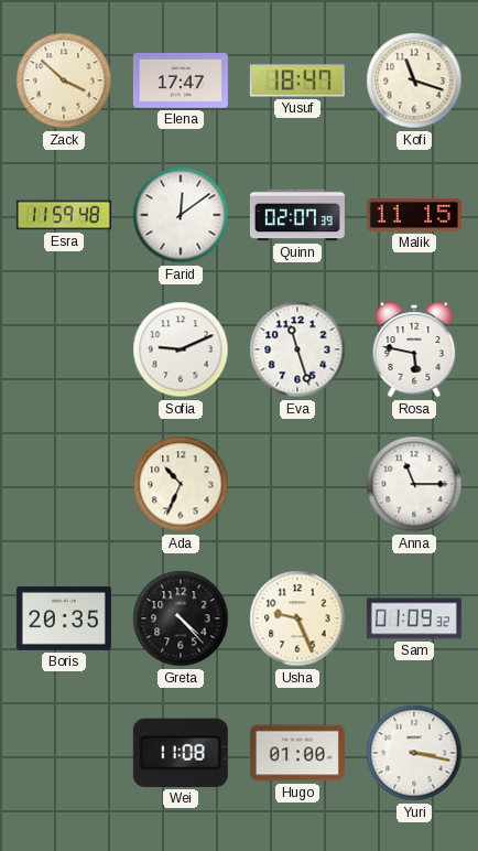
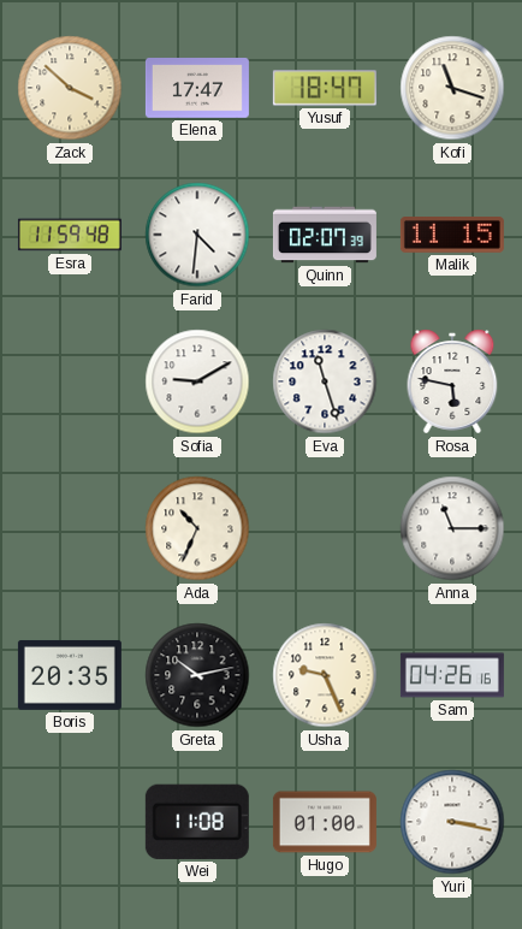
Farid: 12:09 -> 4:31
Sofia: 9:11 -> 9:10
Greta: 4:23 -> 10:13
Sam: 01:09 -> 04:26
